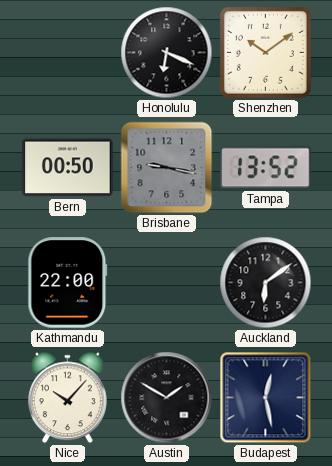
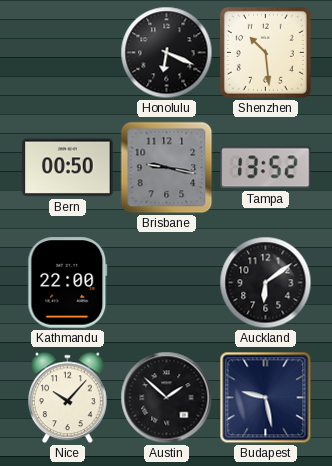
Shenzhen: 10:09 -> 10:29
Austin: 1:50 -> 1:52
Budapest: 12:28 -> 9:28
